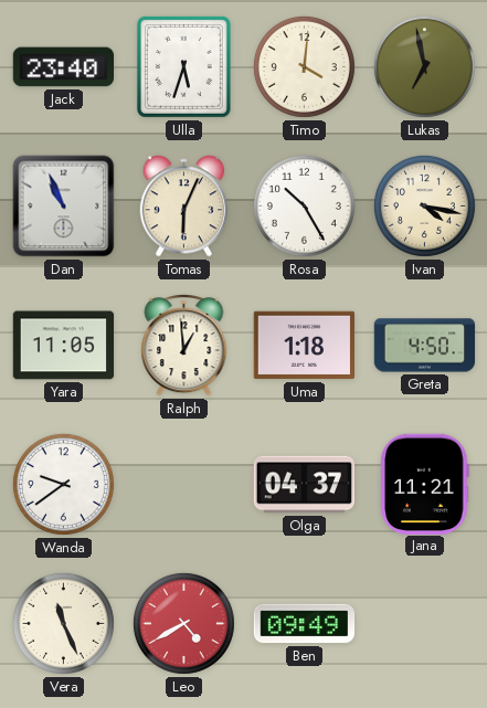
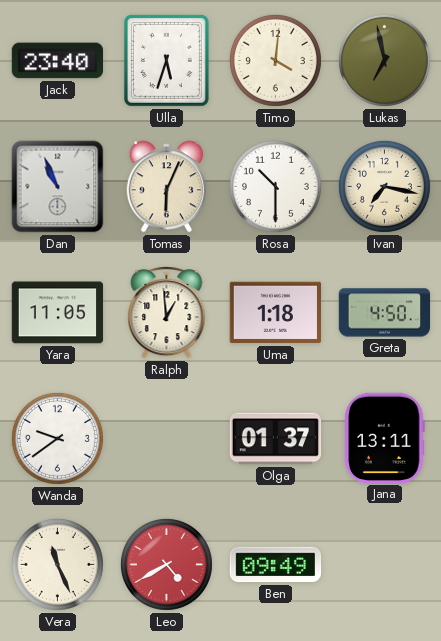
Rosa: 10:25 -> 10:30
Ivan: 4:17 -> 7:17
Olga: 04:37 -> 01:37
Jana: 11:21 -> 13:11
